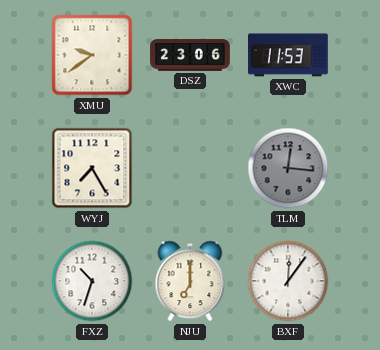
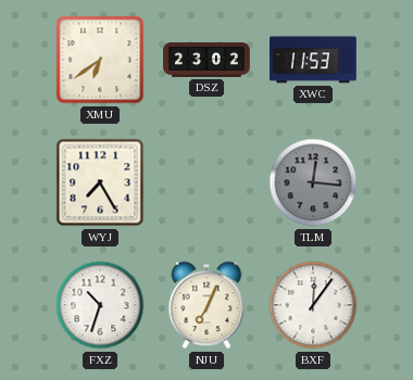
XMU: 9:39 -> 6:39
DSZ: 23:06 -> 23:02
NJU: 7:00 -> 7:04
